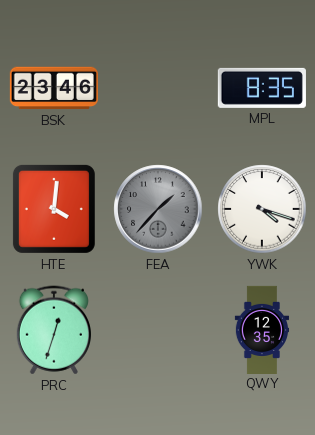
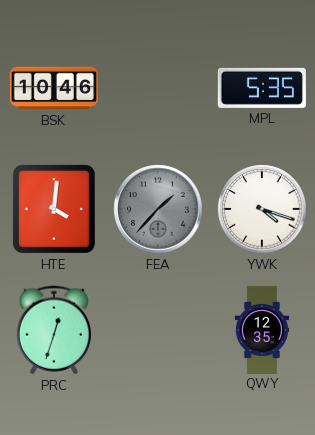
BSK: 23:46 -> 10:46
MPL: 8:35 -> 5:35
